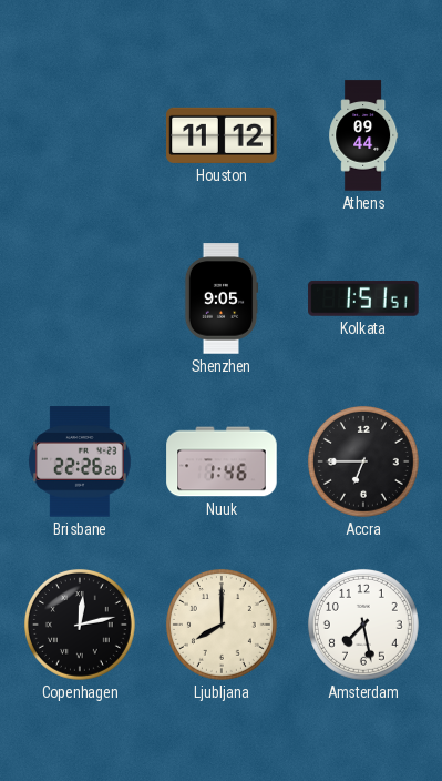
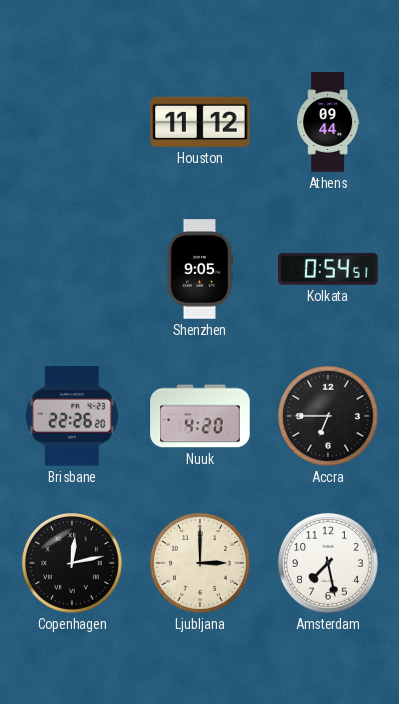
Kolkata: 1:51 -> 0:54
Nuuk: 1:46 -> 4:20
Ljubljana: 8:00 -> 3:00
